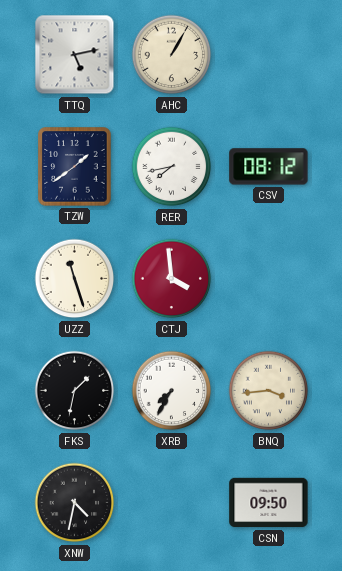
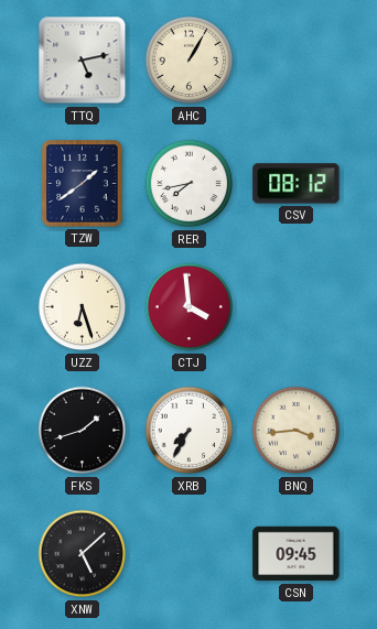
UZZ: 11:27 -> 6:27
FKS: 1:32 -> 1:42
XNW: 4:32 -> 5:08
CSN: 09:50 -> 09:45
